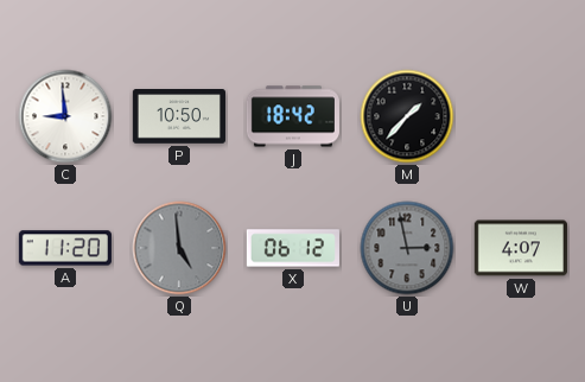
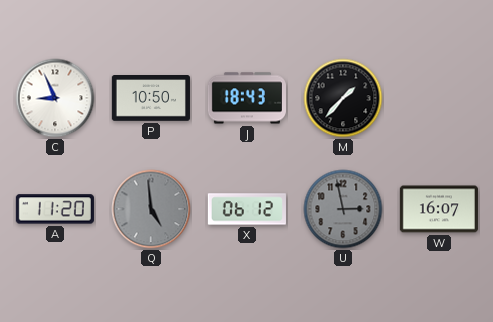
C: 8:59 -> 8:56
J: 18:42 -> 18:43
W: 4:07 -> 16:07
